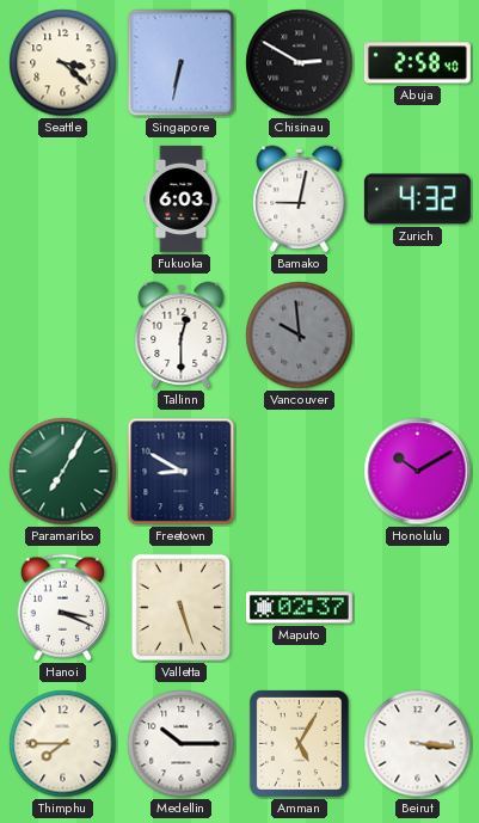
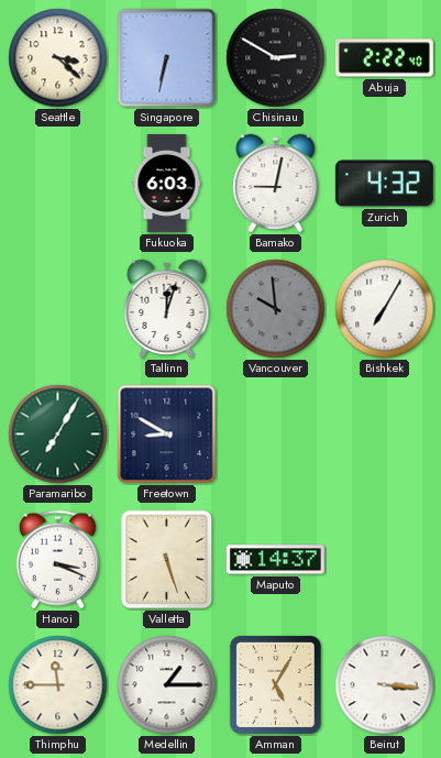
Abuja: 2:58 -> 2:22
Tallinn: 12:30 -> 12:03
Bishkek: none -> 7:05
Honolulu: 10:10 -> none
Maputo: 02:37 -> 14:37
Thimphu: 7:45 -> 11:45
Medellin: 10:15 -> 1:15
